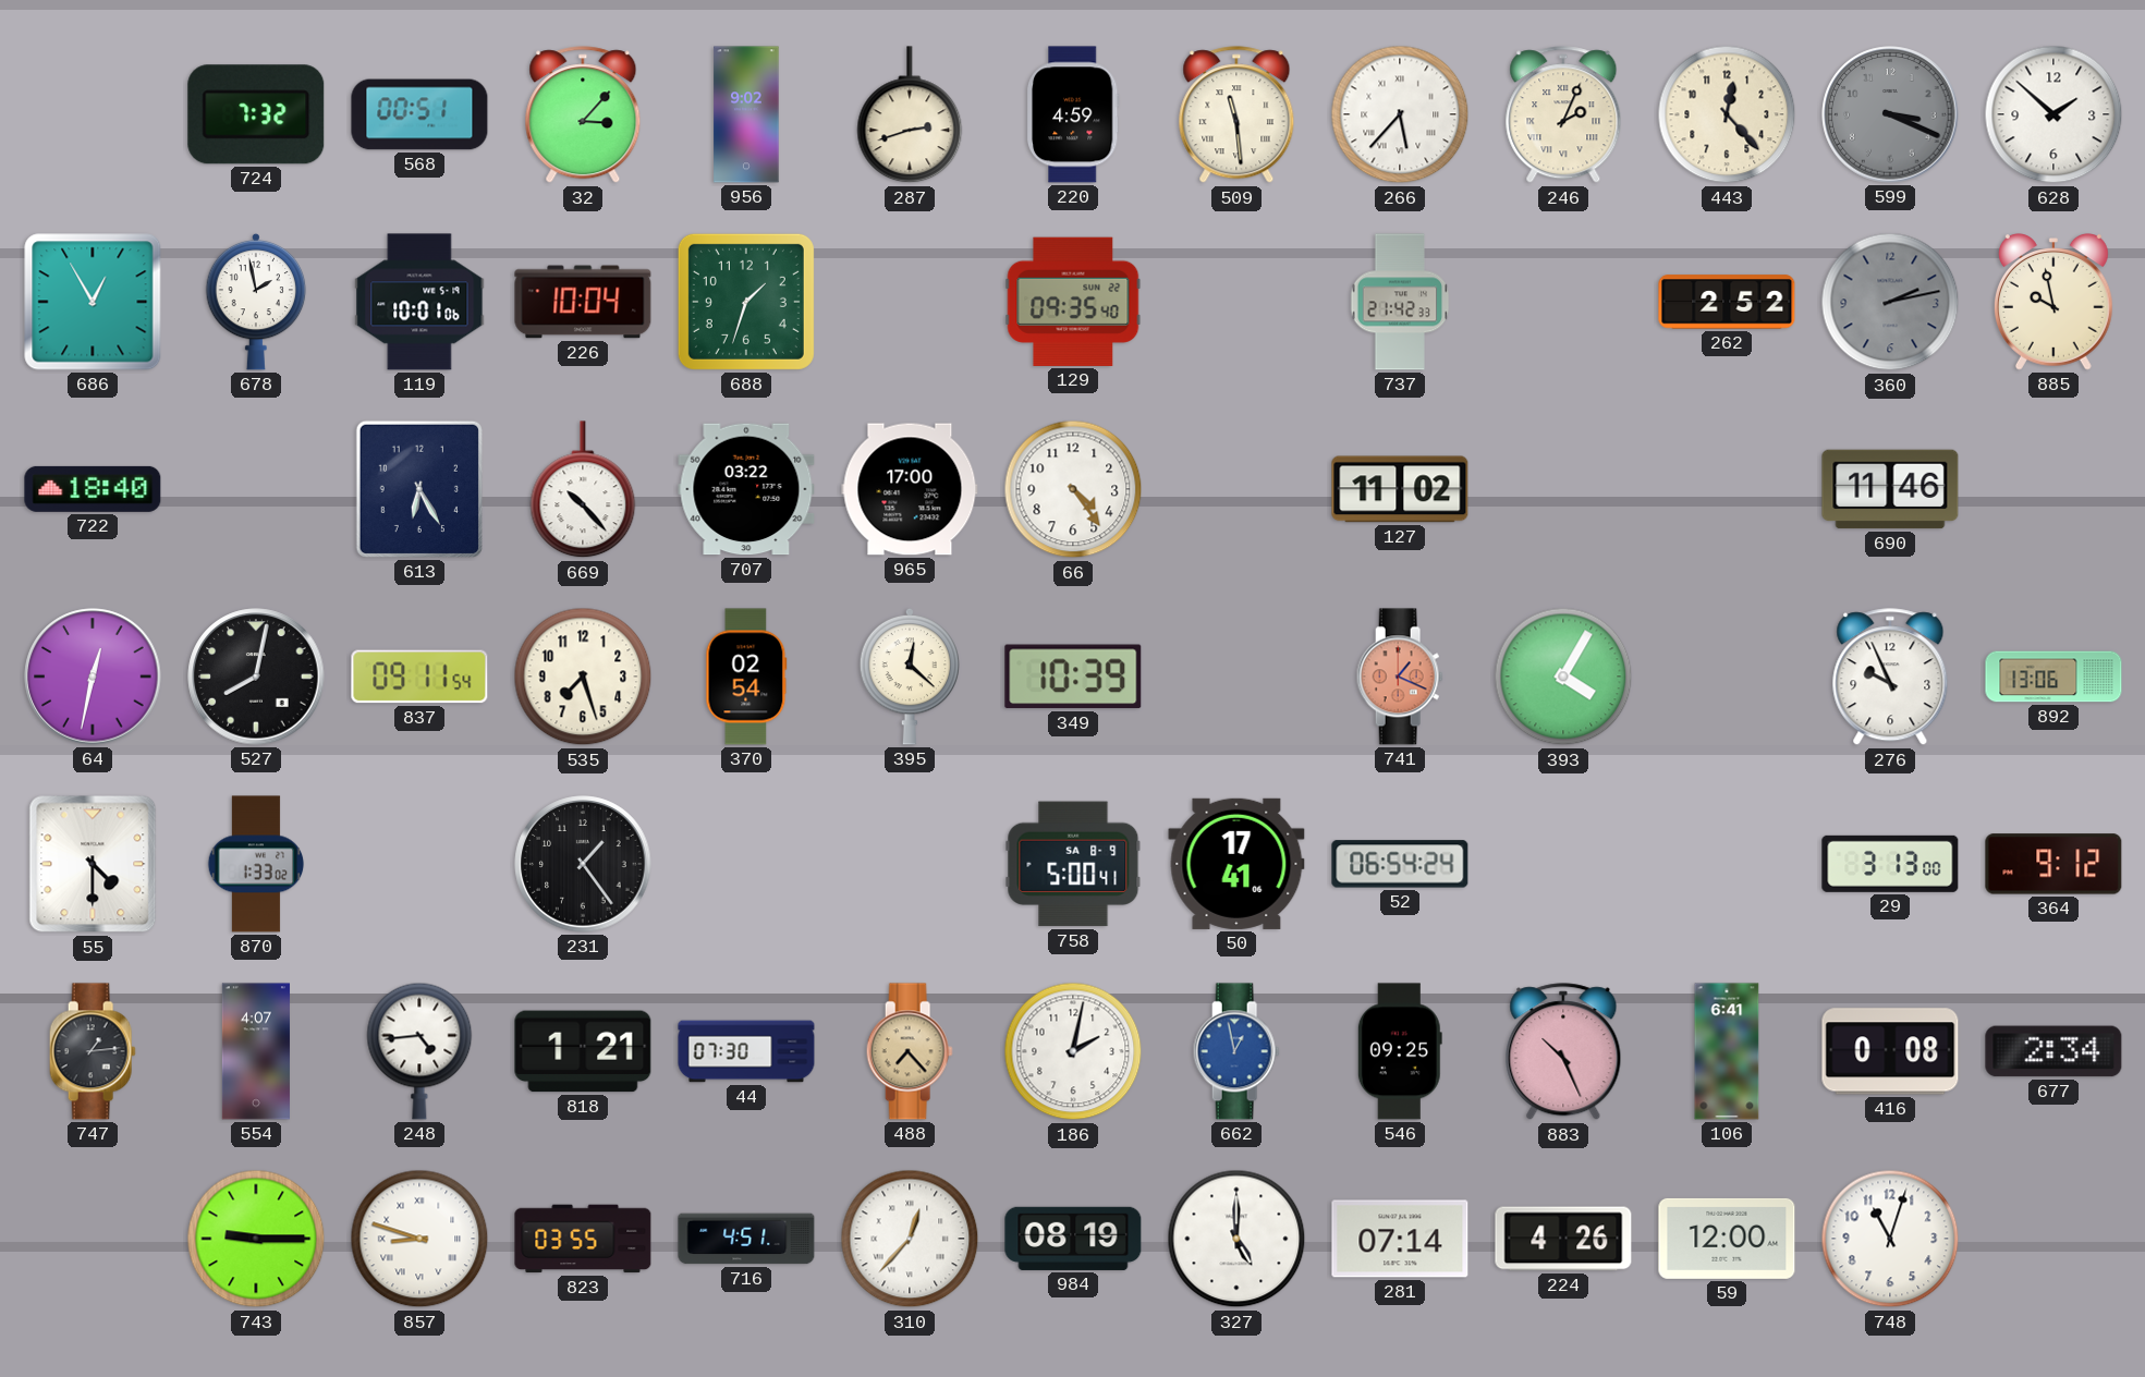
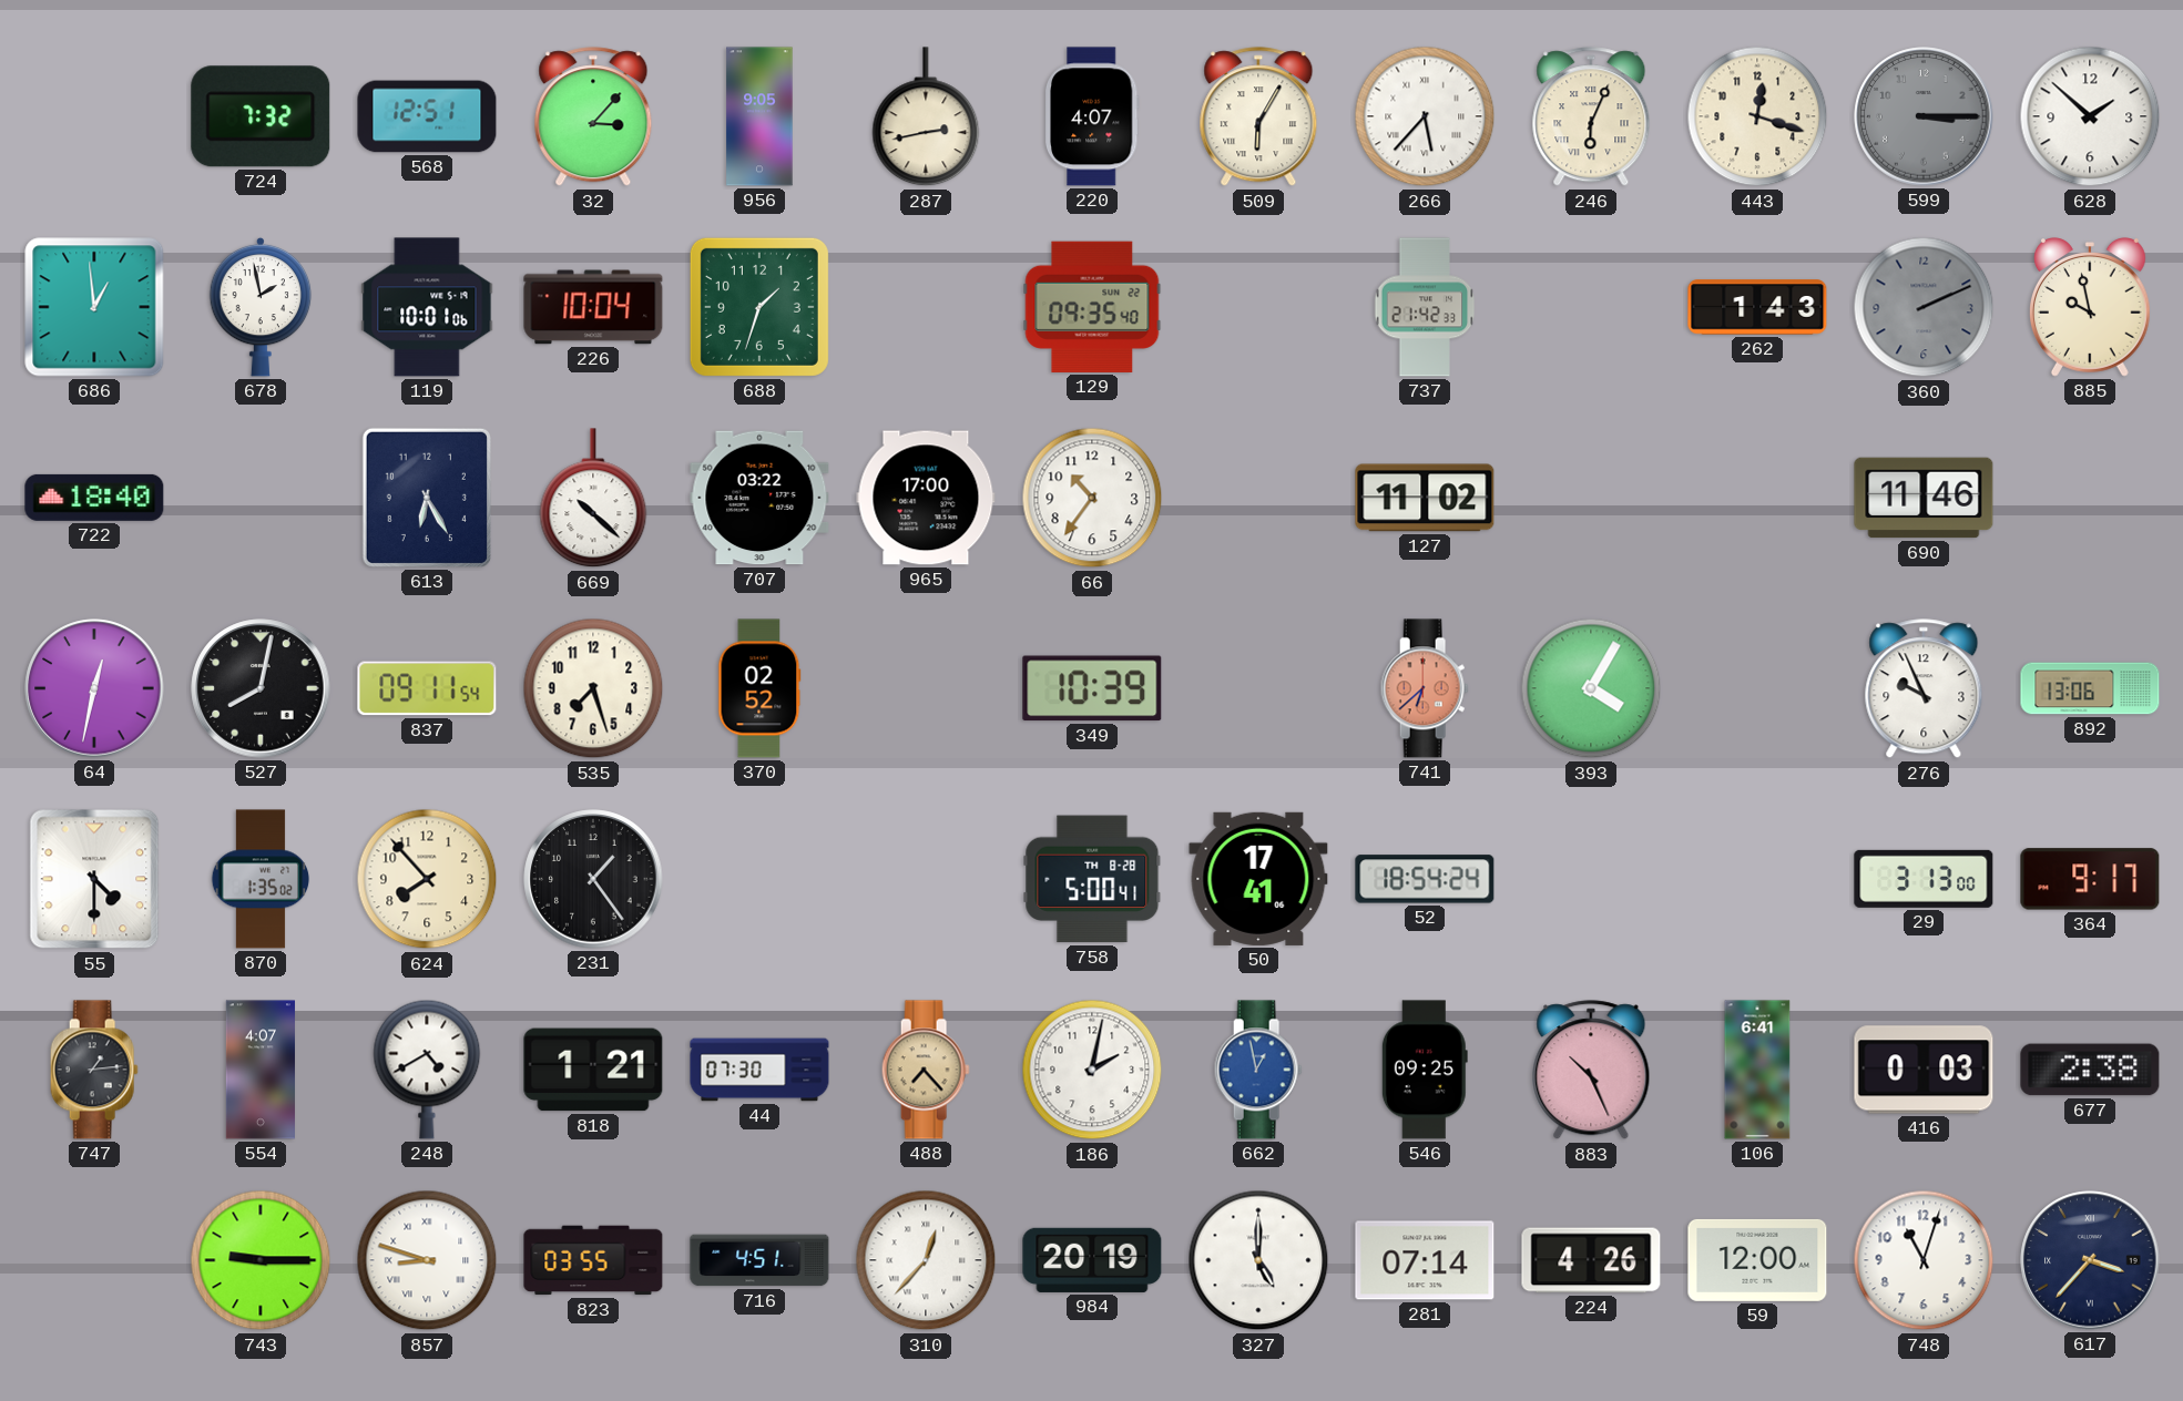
568: 00:51 -> 12:51
956: 9:02 -> 9:05
287: 2:42 -> 2:43
220: 4:59 -> 4:07
509: 11:29 -> 6:05
246: 2:04 -> 6:04
443: 12:23 -> 12:18
599: 3:19 -> 3:15
686: 12:55 -> 12:59
262: 2:52 -> 1:43
360: 2:13 -> 2:11
669: 10:23 -> 10:22
66: 4:24 -> 10:36
370: 02:54 -> 02:52
395: 12:22 -> none
741: 1:19 -> 6:38
870: 1:33 -> 1:35
624: none -> 7:53
758 date: SA 8-9 -> TH 8-28
52: 06:54 -> 18:54
364: 9:12 -> 9:17
248: 4:44 -> 4:40
416: 0:08 -> 0:03
677: 2:34 -> 2:38
984: 08:19 -> 20:19
617: none -> 3:37
